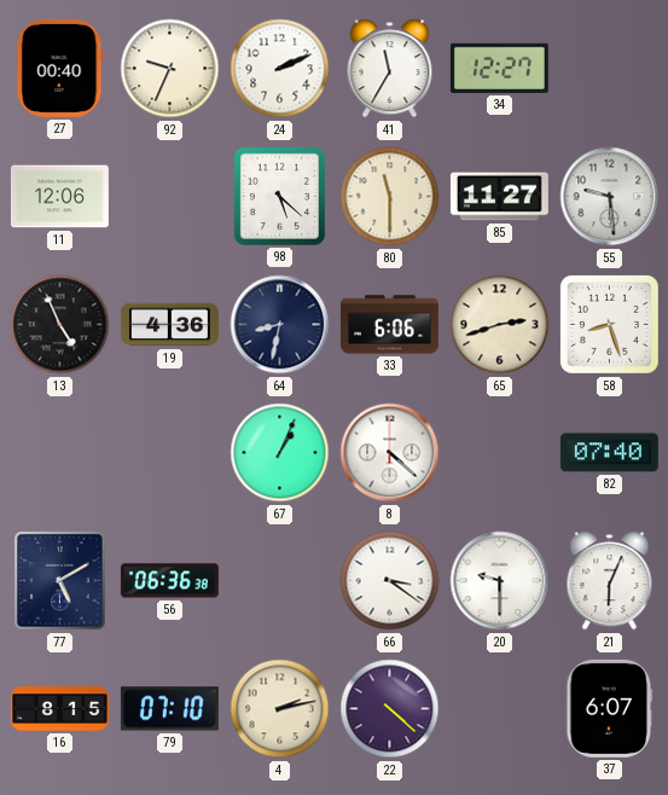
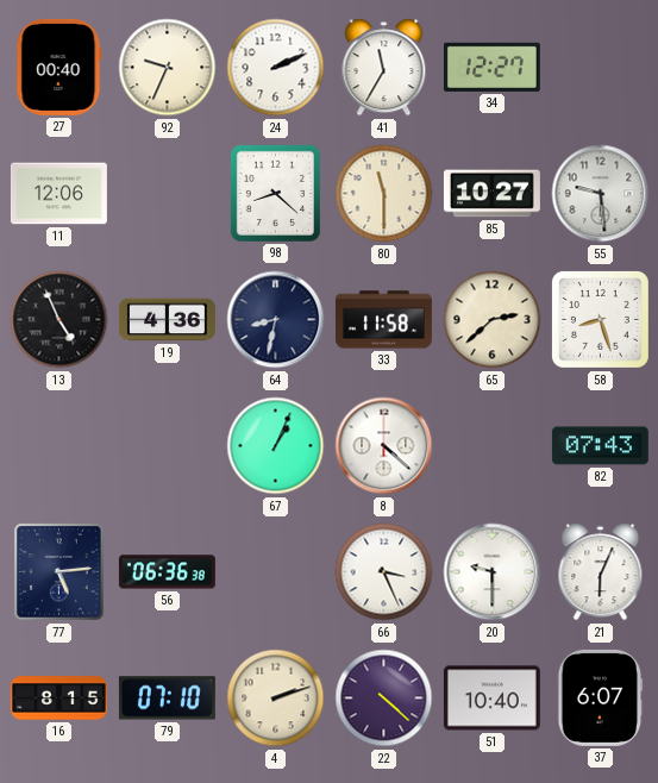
98: 5:22 -> 8:22
85: 11:27 -> 10:27
33: 6:06 -> 11:58
65: 2:42 -> 2:38
82: 07:40 -> 07:43
77: 5:10 -> 5:14
66: 3:21 -> 3:26
4: 2:13 -> 2:12
51: none -> 10:40
